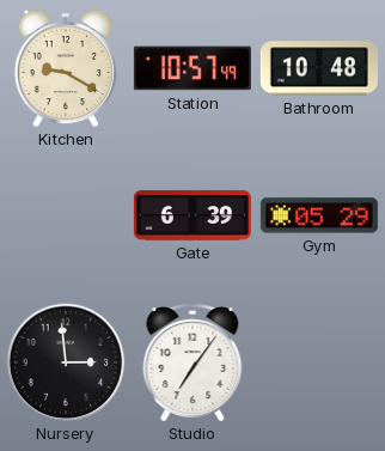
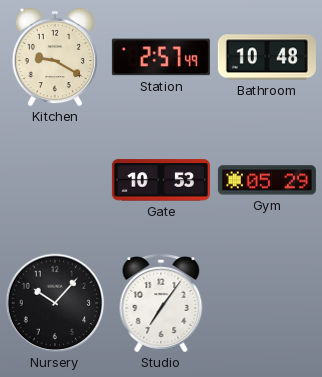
Station: 10:57 -> 2:57
Gate: 6:39 -> 10:53
Nursery: 2:59 -> 10:07
